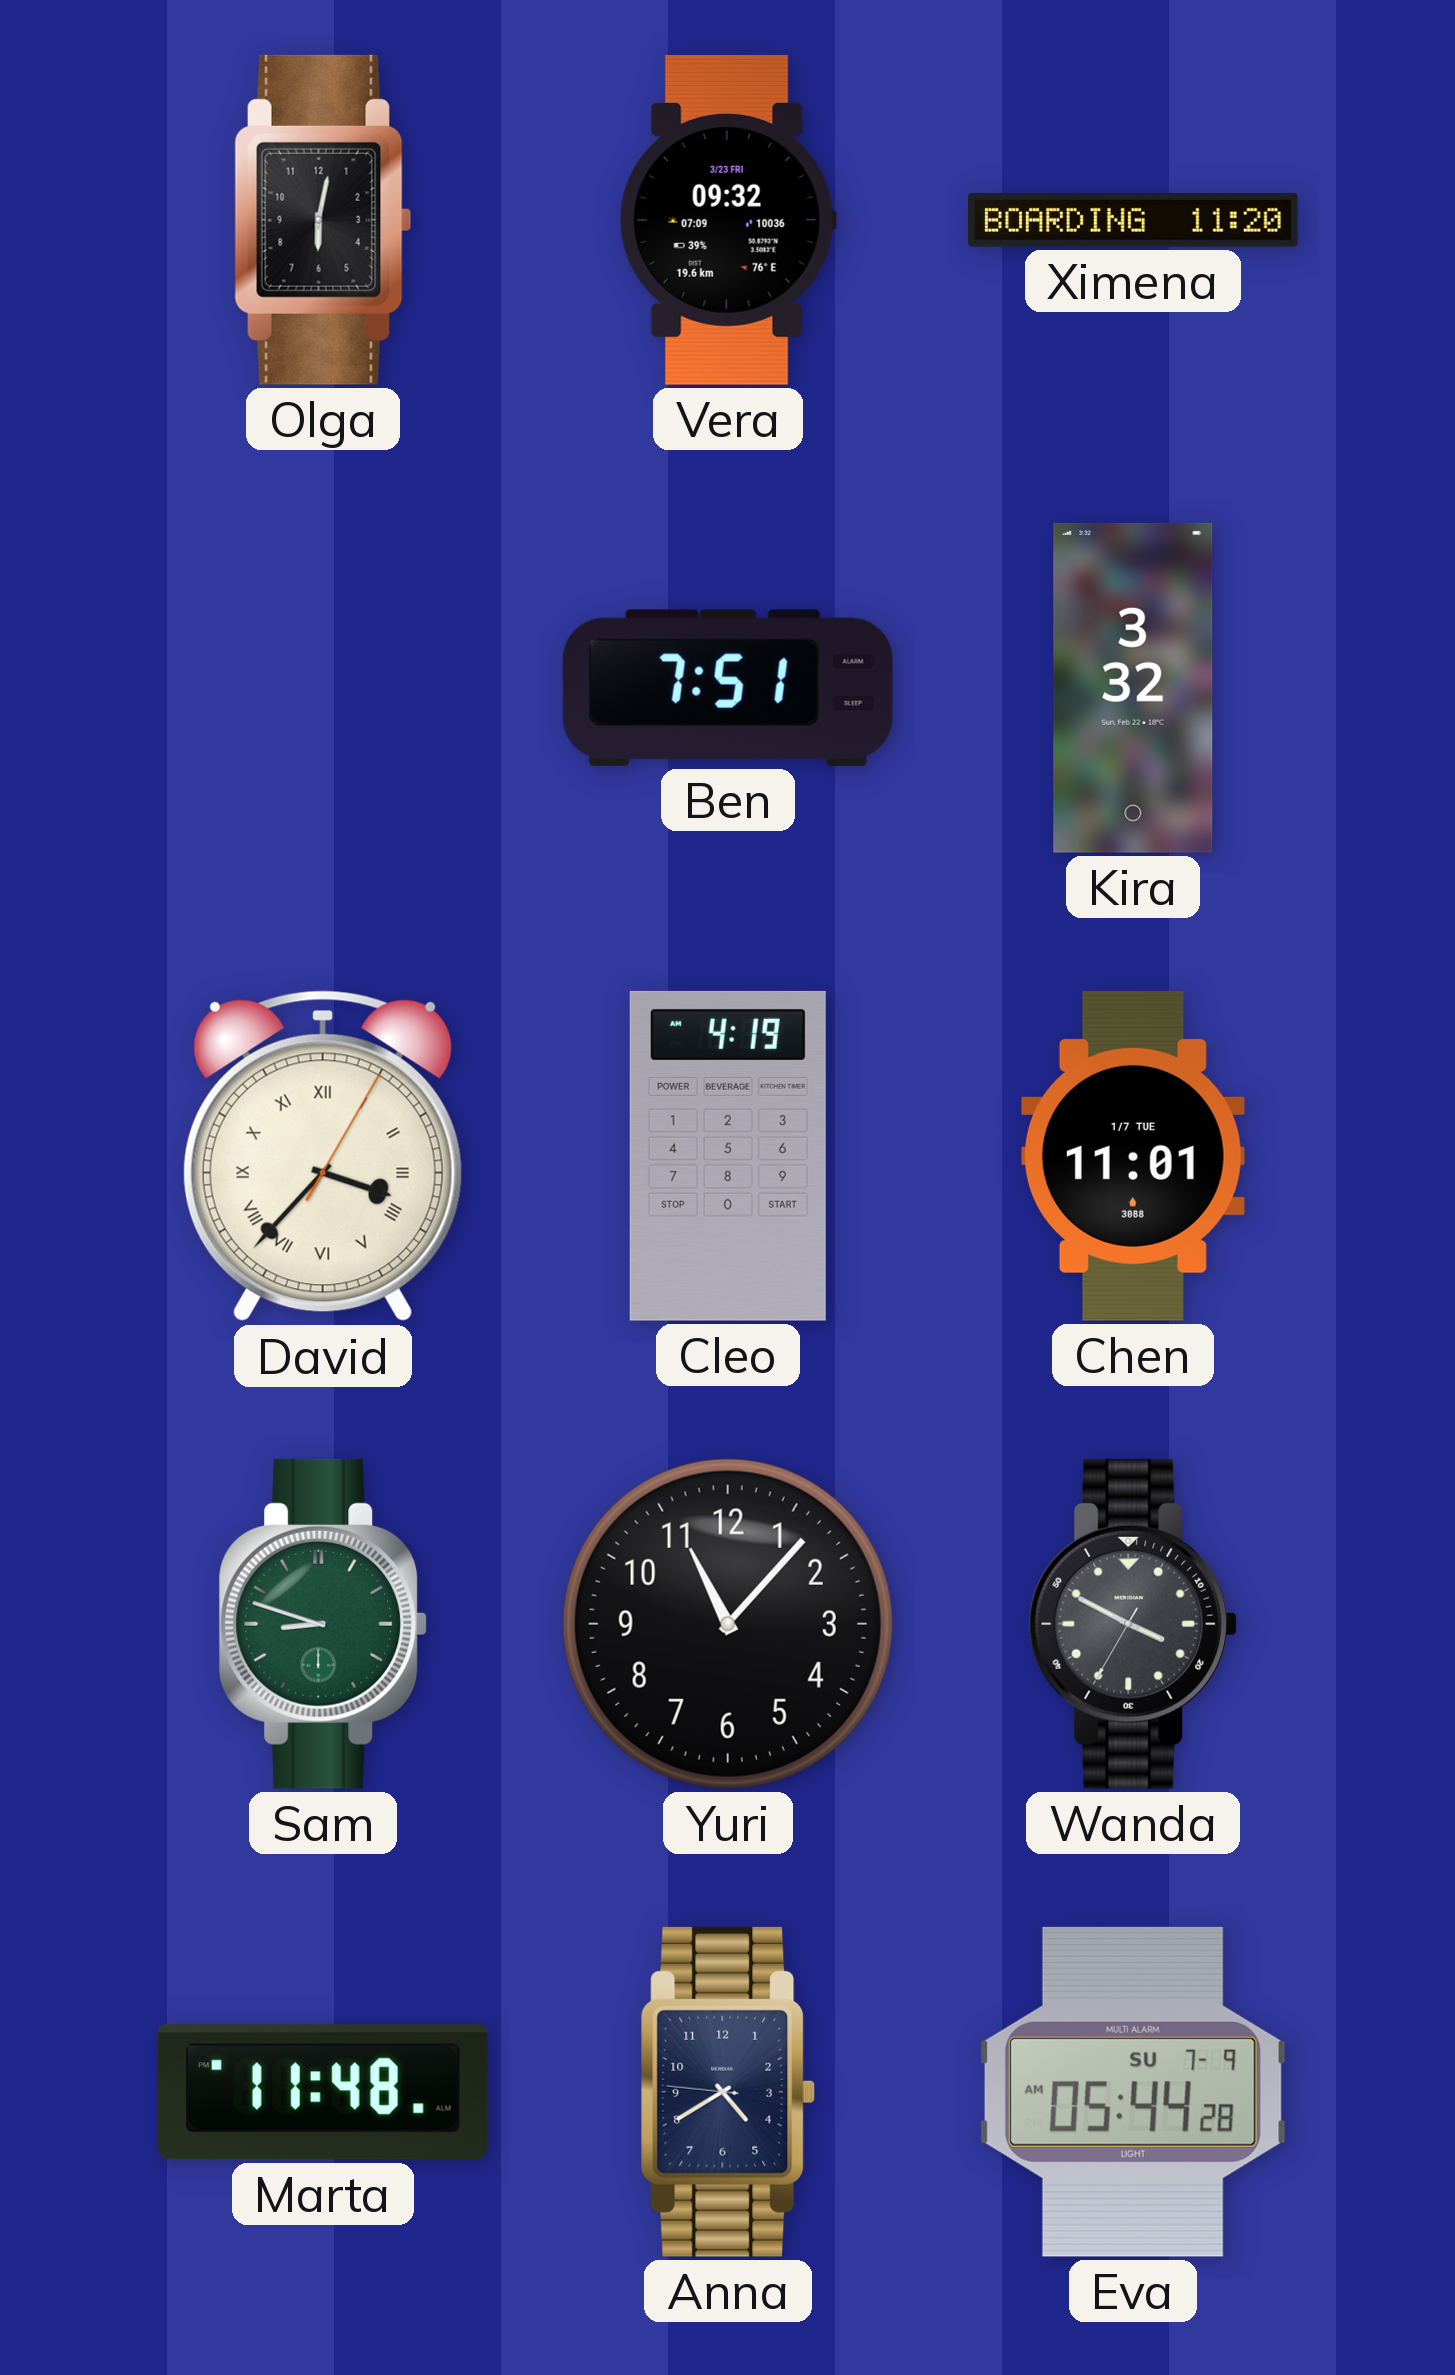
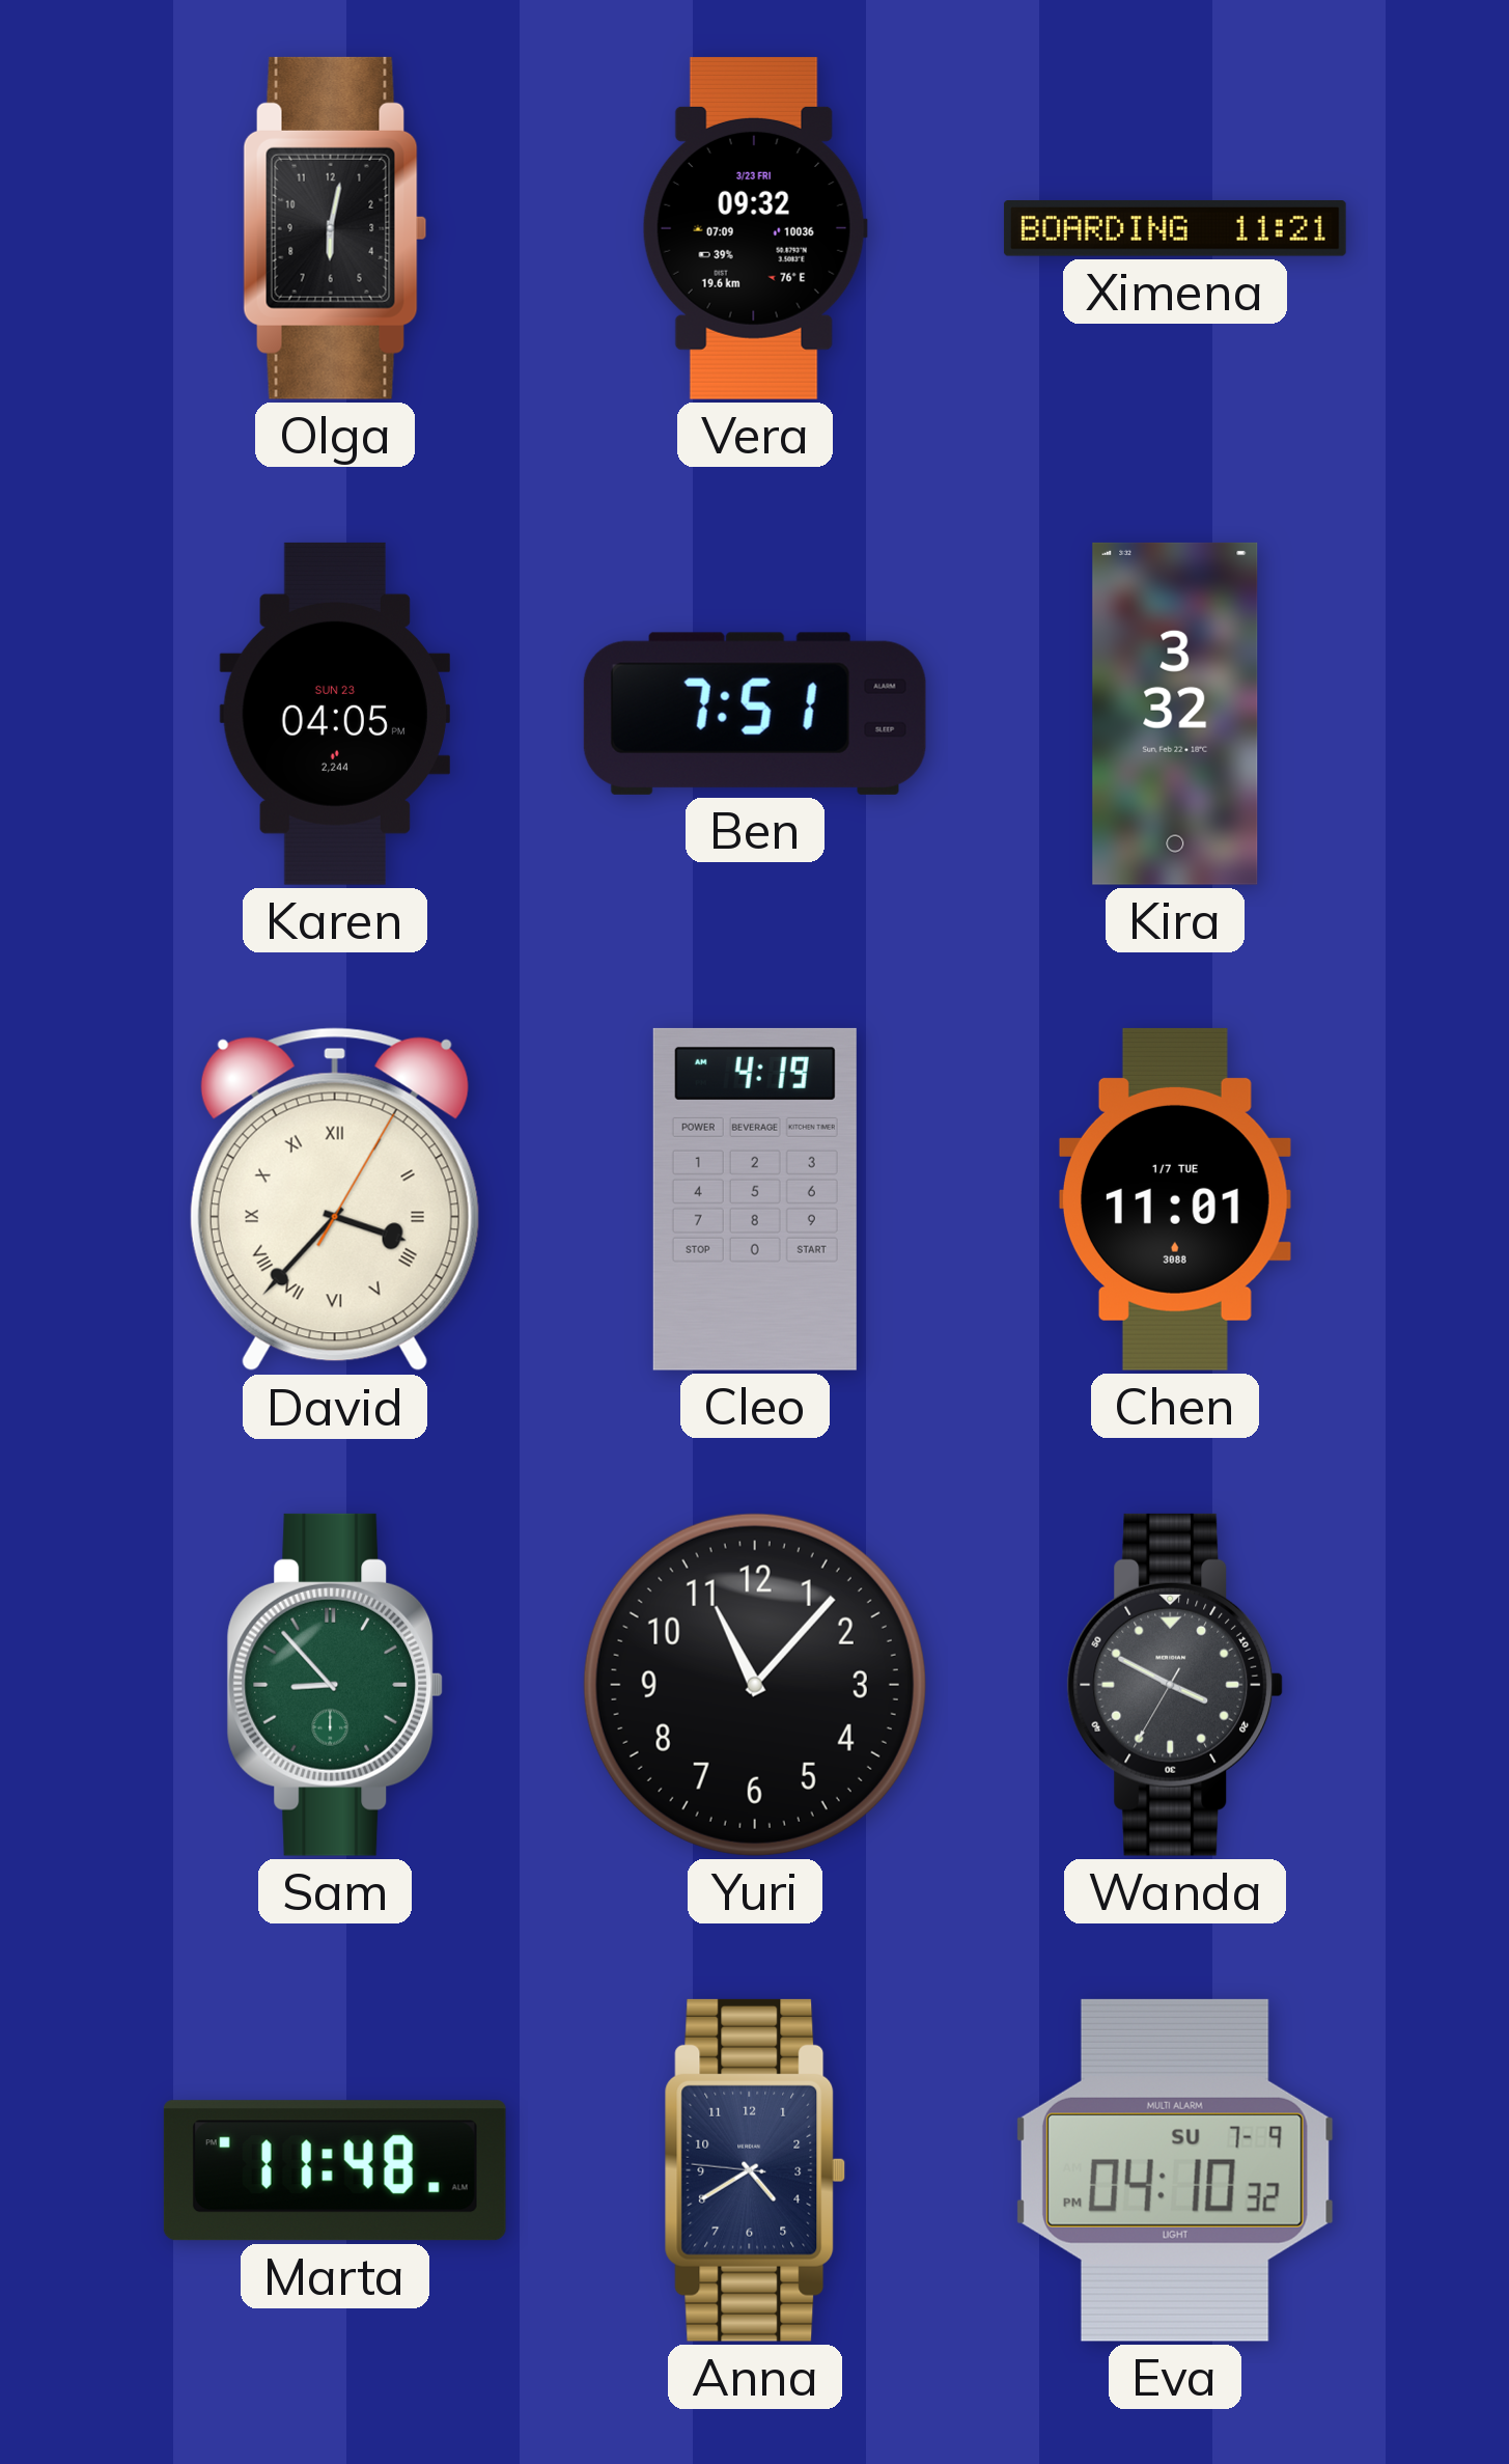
Ximena: 11:20 -> 11:21
Karen: none -> 04:05
Sam: 8:48 -> 8:53
Eva: 05:44 -> 04:10
